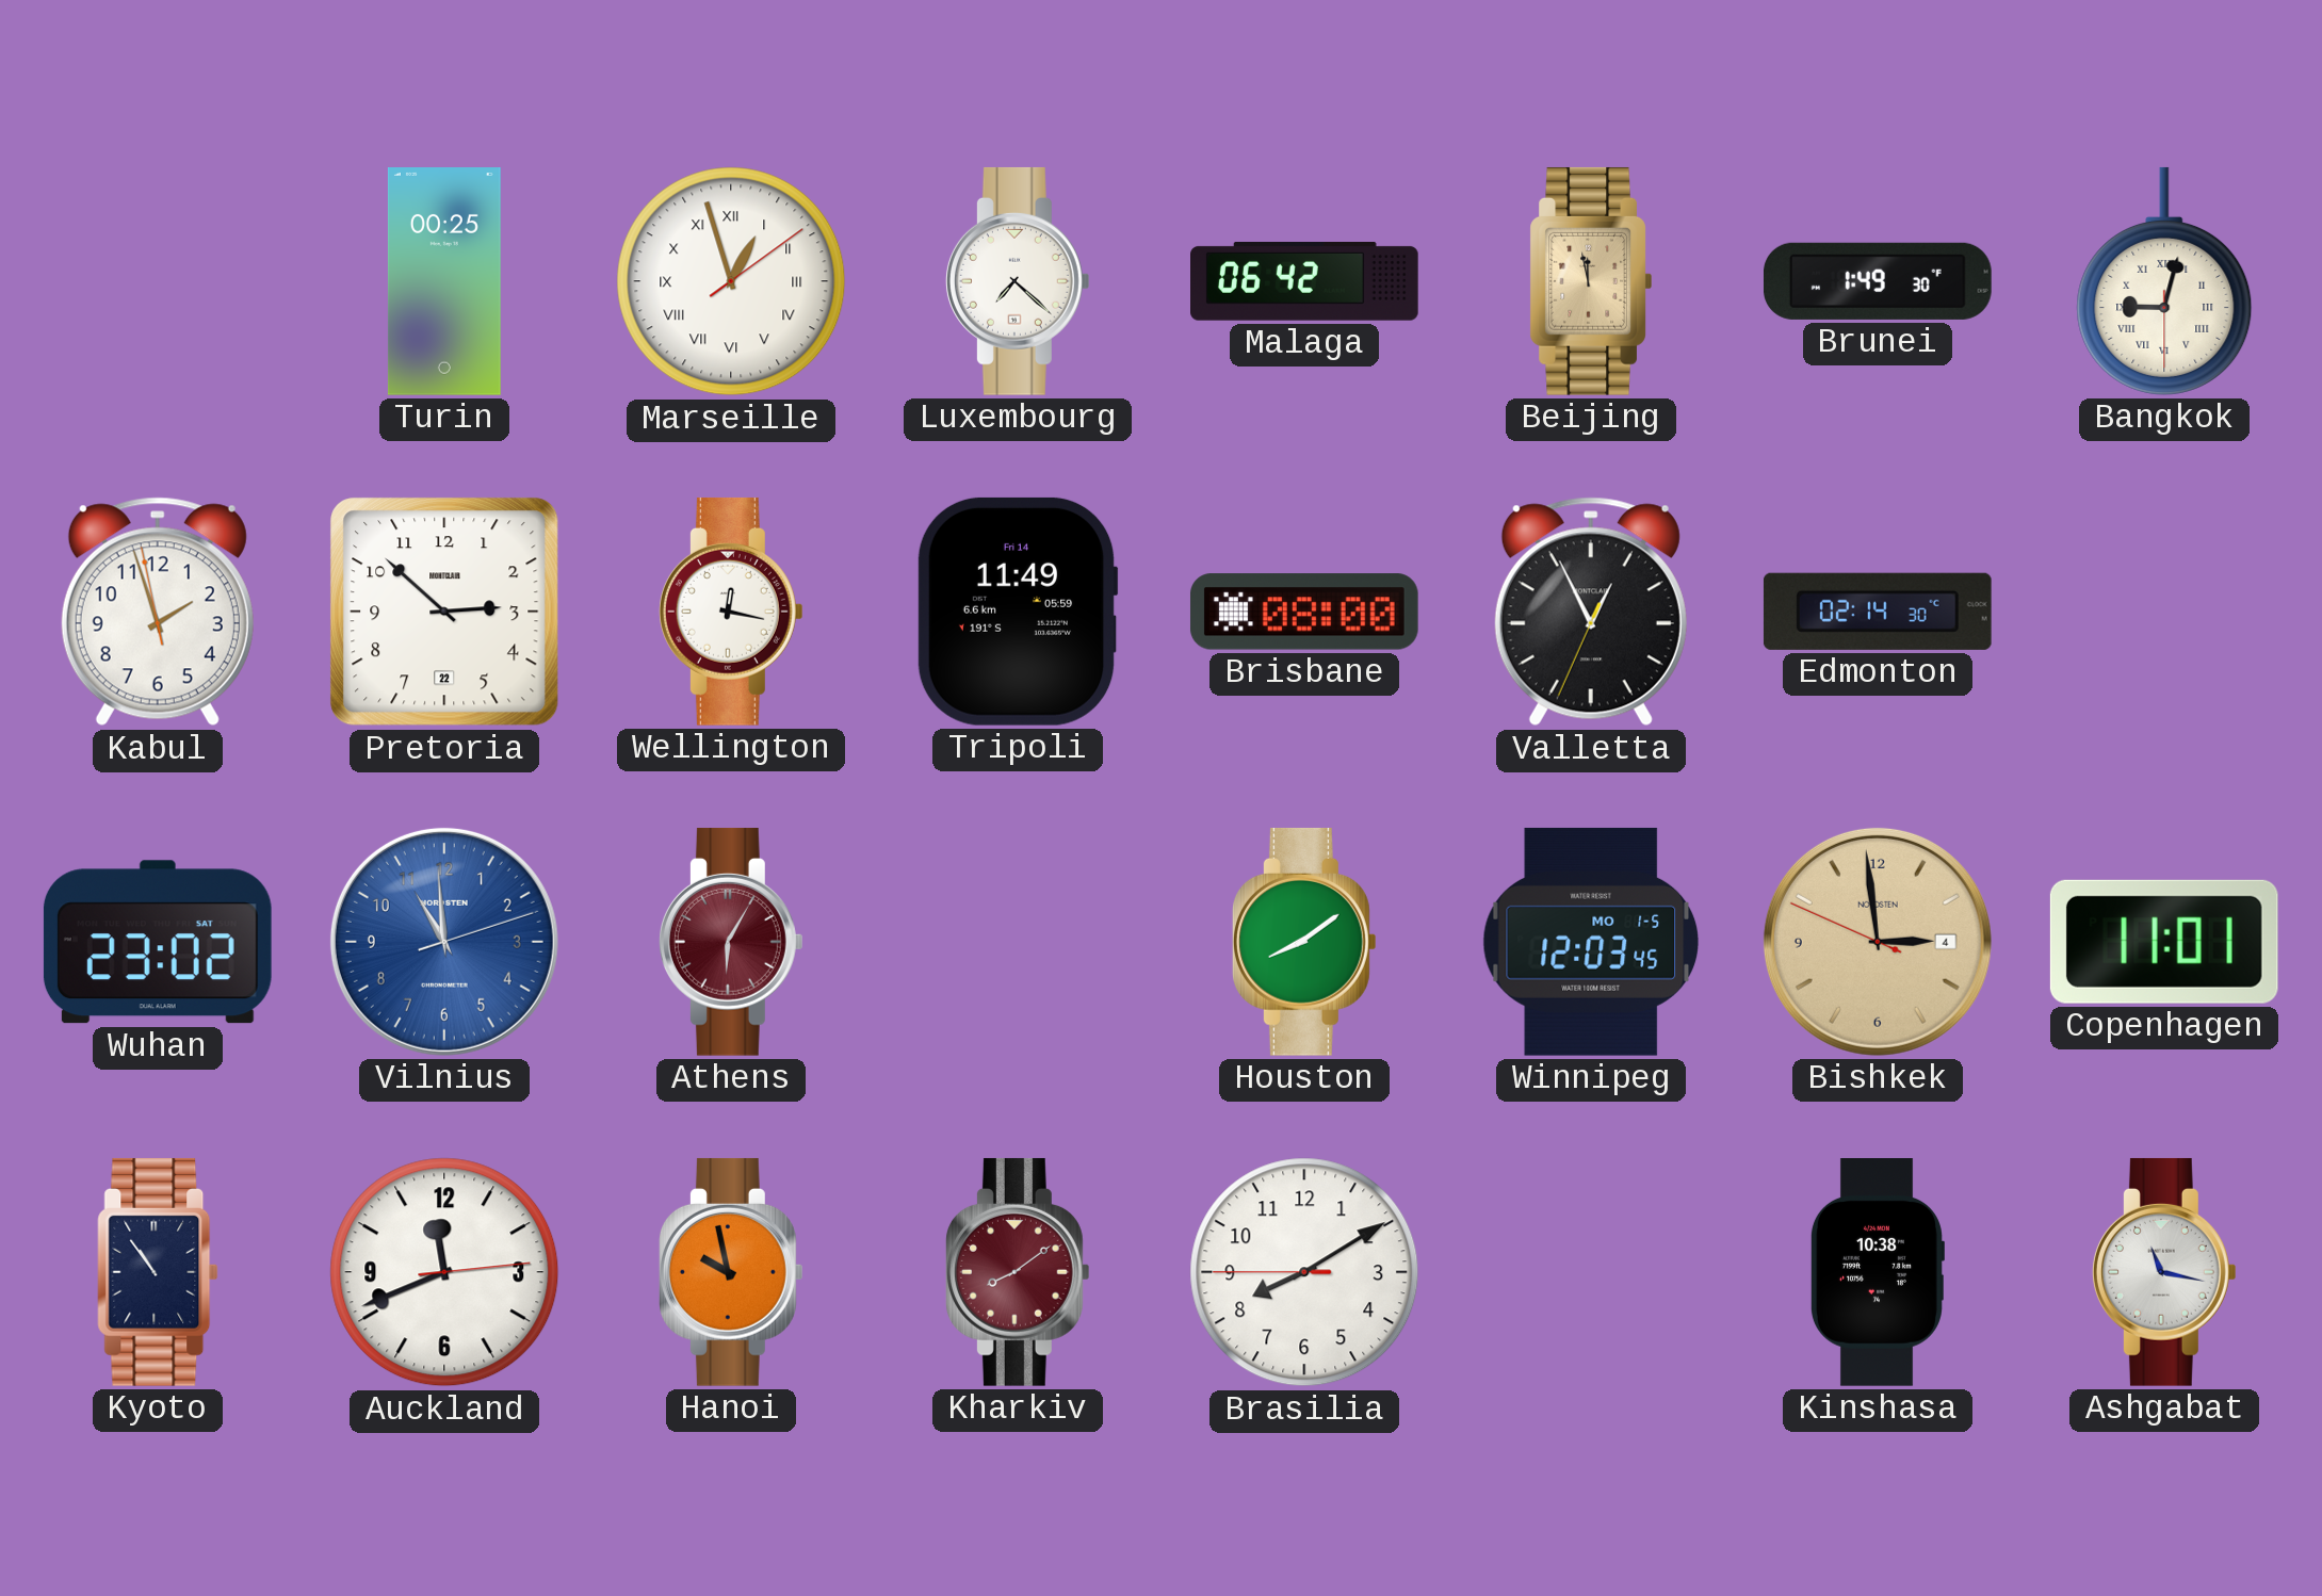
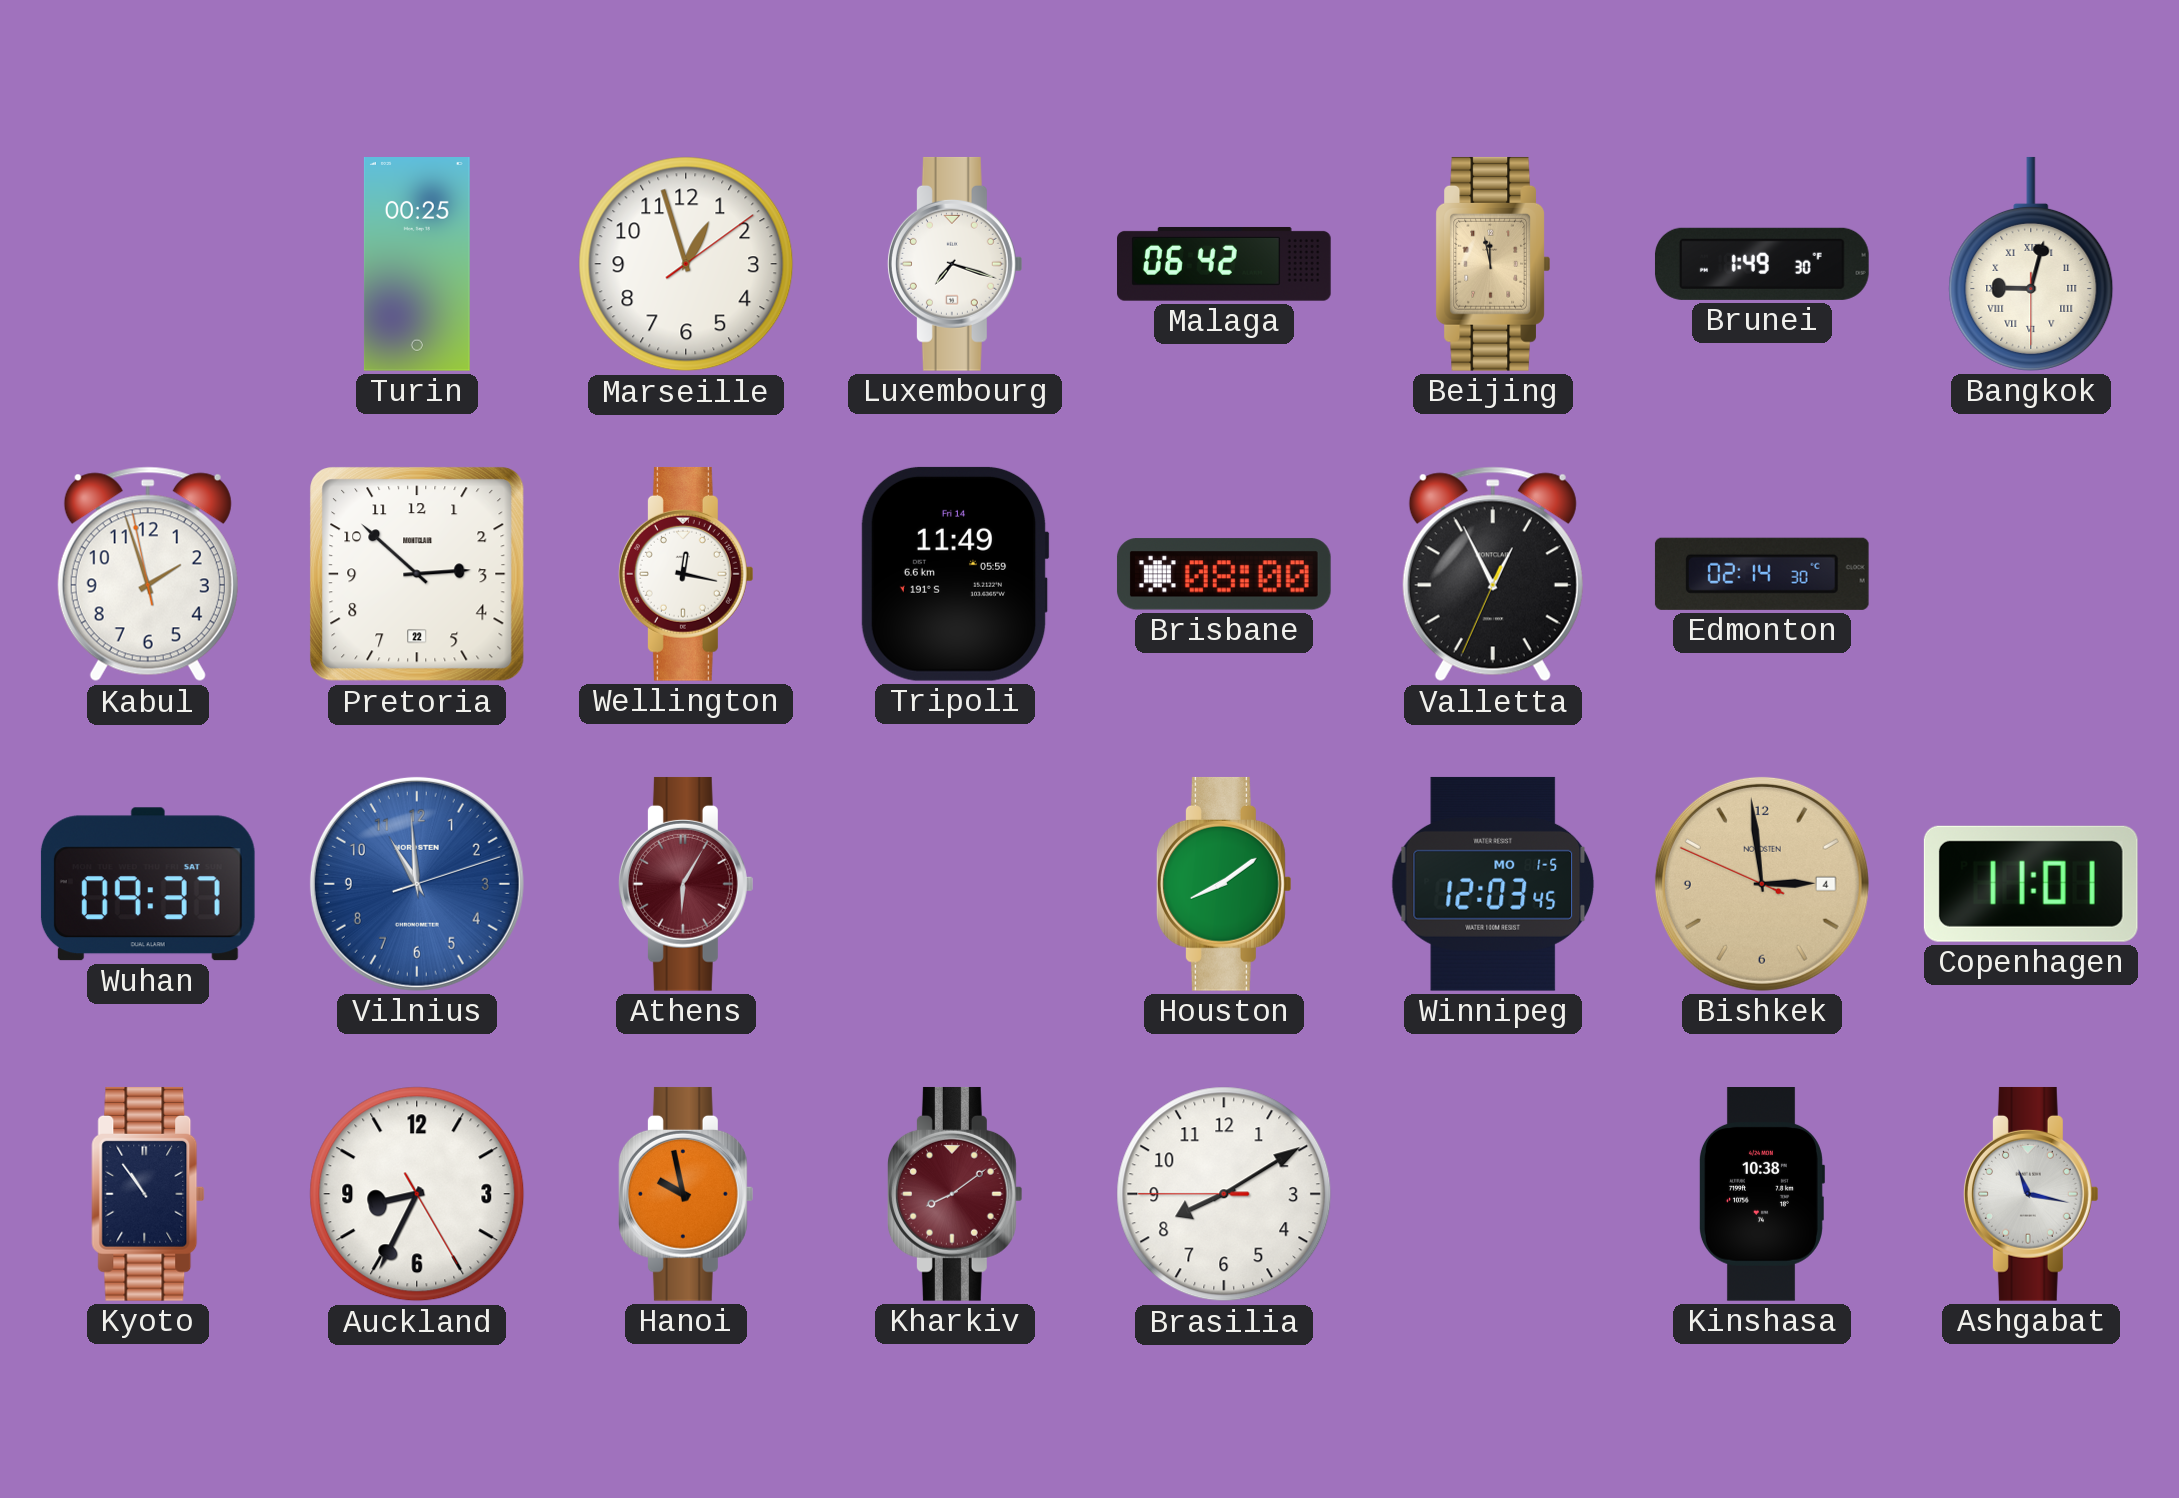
Marseille numerals: Roman -> Arabic
Luxembourg: 7:22 -> 7:18
Wuhan: 23:02 -> 09:37
Auckland: 11:41 -> 8:34
